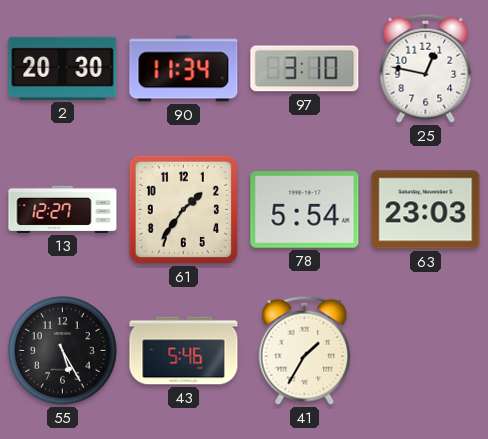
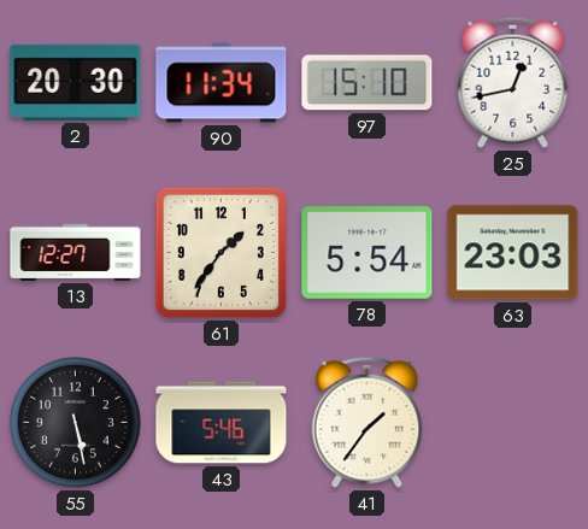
97: 3:10 -> 15:10
25: 12:47 -> 12:43
55: 5:25 -> 5:28
41: 1:35 -> 1:36
